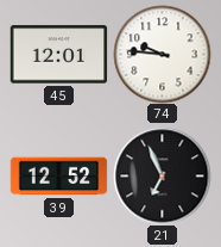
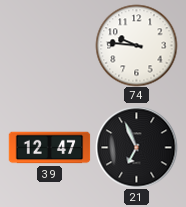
45: 12:01 -> none
39: 12:52 -> 12:47
